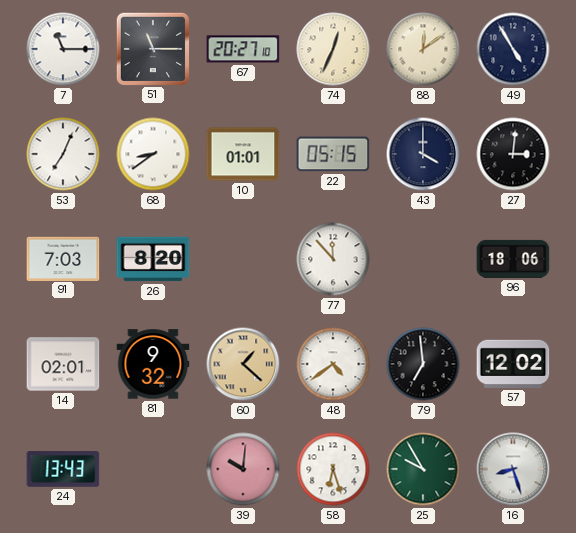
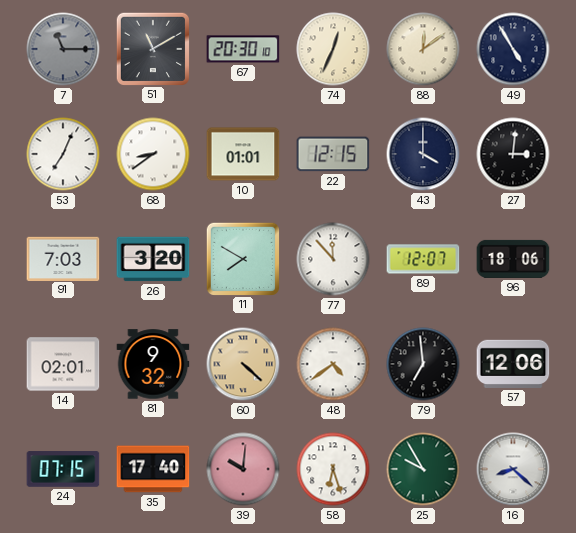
7 dial: white -> grey
51: 11:15 -> 11:10
67: 20:27 -> 20:30
22: 05:15 -> 12:15
26: 8:20 -> 3:20
11: none -> 7:50
89: none -> 12:07
60: 1:22 -> 4:22
57: 12:02 -> 12:06
24: 13:43 -> 07:15
35: none -> 17:40
16: 8:27 -> 8:22
